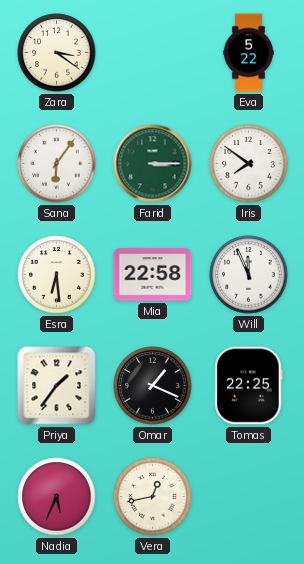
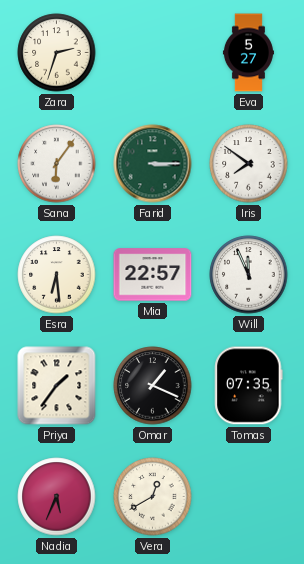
Zara: 3:21 -> 2:33
Eva: 5:22 -> 5:27
Mia: 22:58 -> 22:57
Tomas: 22:25 -> 07:35
Vera: 12:43 -> 12:40
